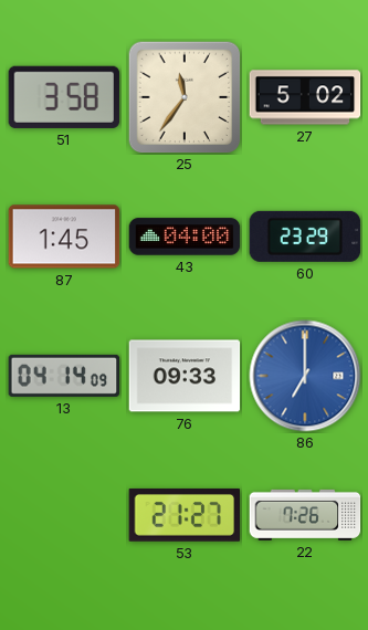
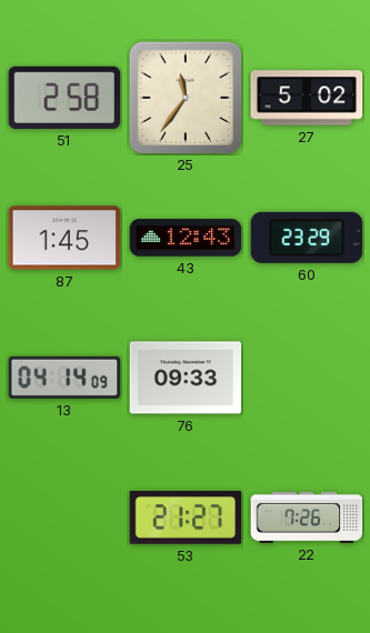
51: 3:58 -> 2:58
43: 04:00 -> 12:43
86: 7:00 -> none
